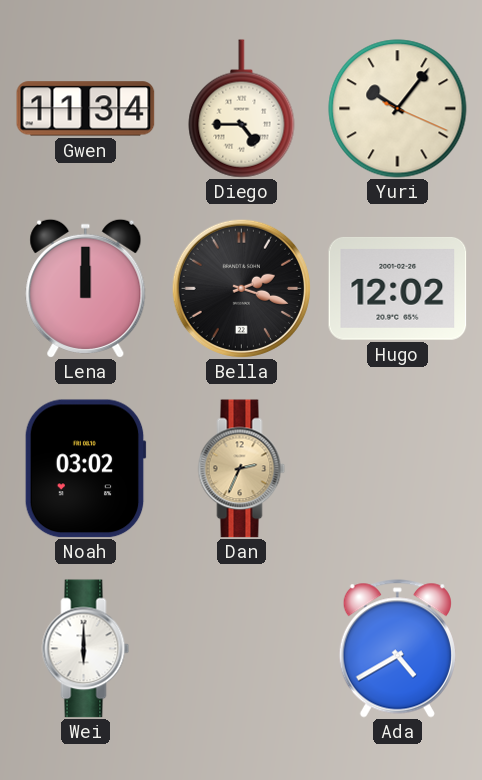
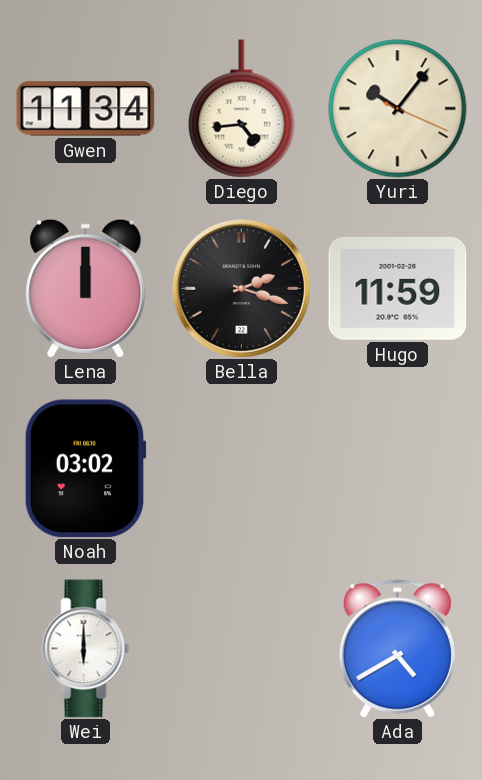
Diego: 4:45 -> 4:44
Hugo: 12:02 -> 11:59
Dan: 2:34 -> none
